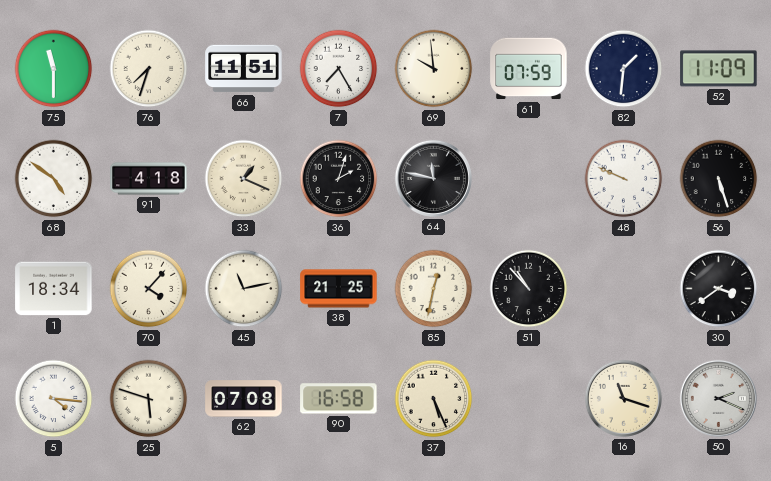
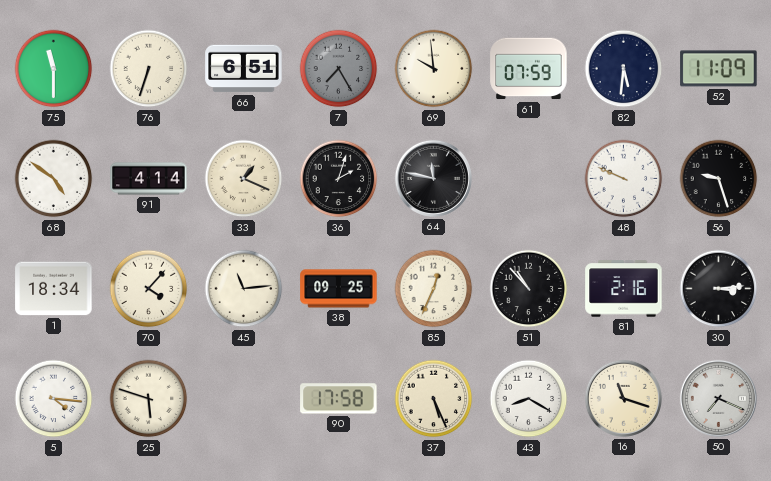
76: 7:33 -> 6:33
66: 11:51 -> 6:51
7 dial: white -> grey
82: 1:31 -> 5:31
91: 4:18 -> 4:14
56: 5:27 -> 9:27
45: 11:13 -> 11:14
38: 21:25 -> 09:25
85: 12:32 -> 12:34
81: none -> 2:16
30: 3:39 -> 3:14
62: 07:08 -> none
90: 16:58 -> 17:58
43: none -> 8:20
50: 2:19 -> 7:19
